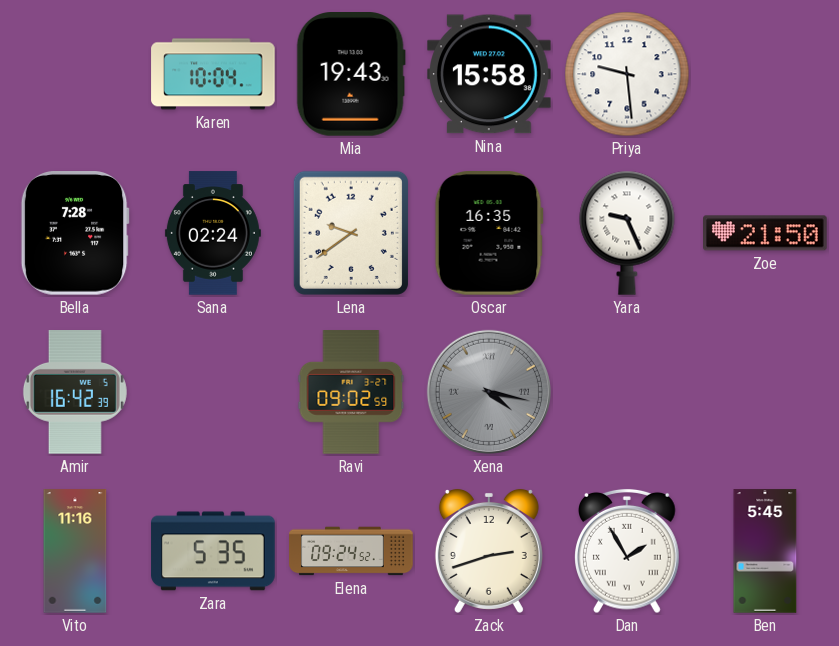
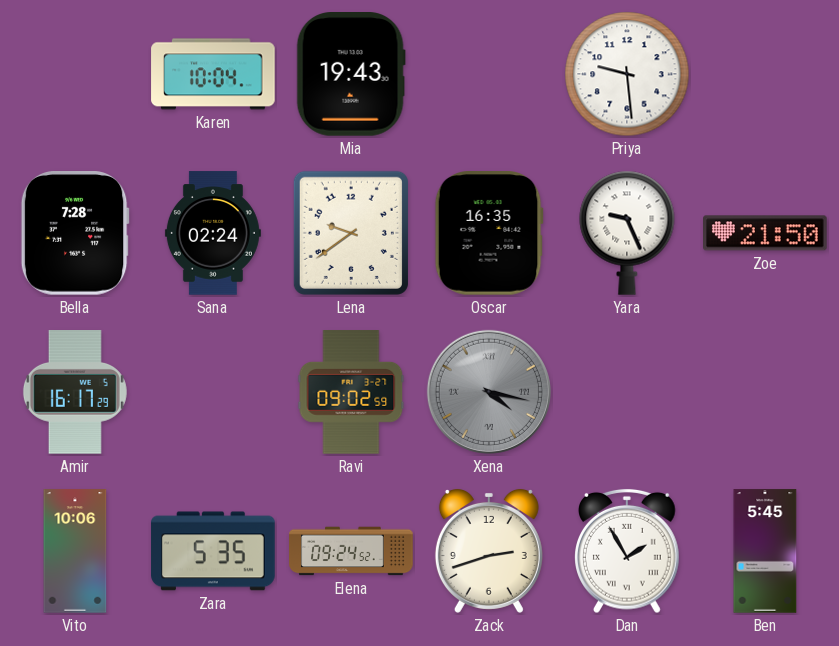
Nina: 15:58 -> none
Amir: 16:42 -> 16:17
Vito: 11:16 -> 10:06
